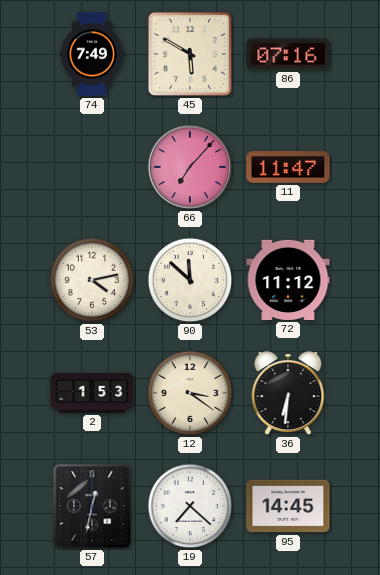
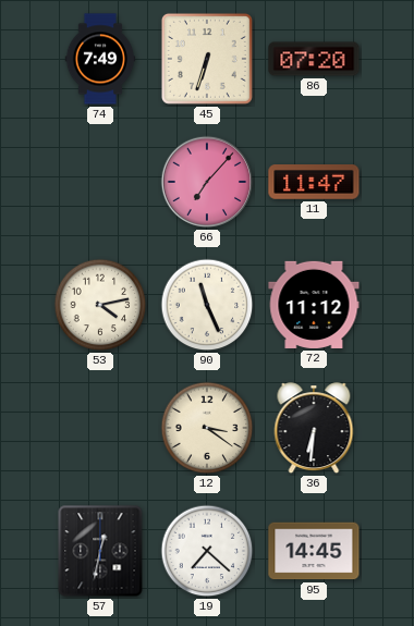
45: 5:50 -> 6:33
86: 07:16 -> 07:20
90: 11:52 -> 11:26
2: 1:53 -> none
